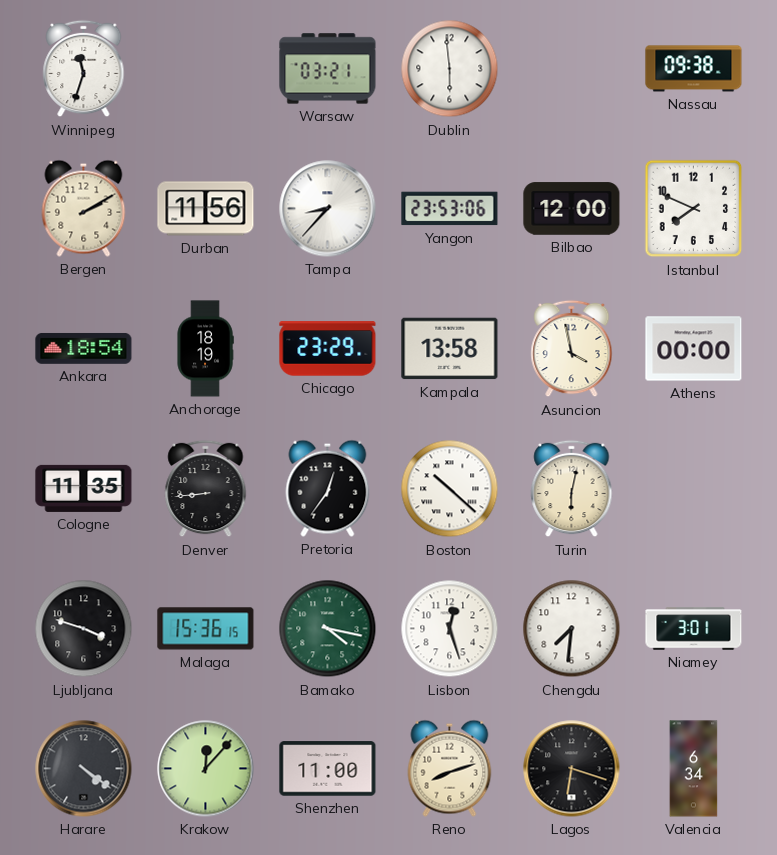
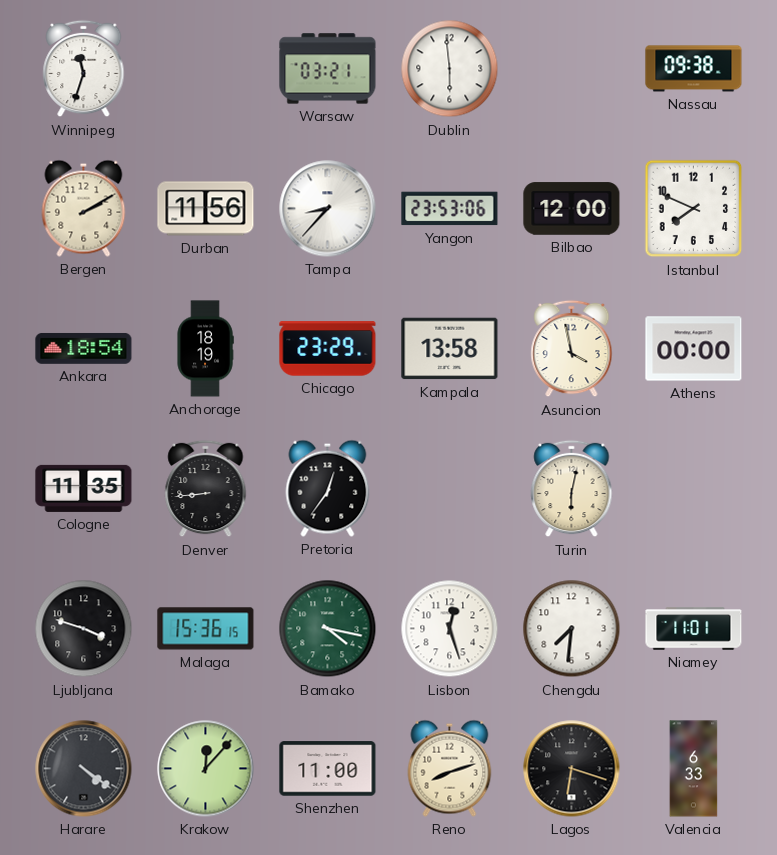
Boston: 10:22 -> none
Niamey: 3:01 -> 11:01
Valencia: 6:34 -> 6:33
